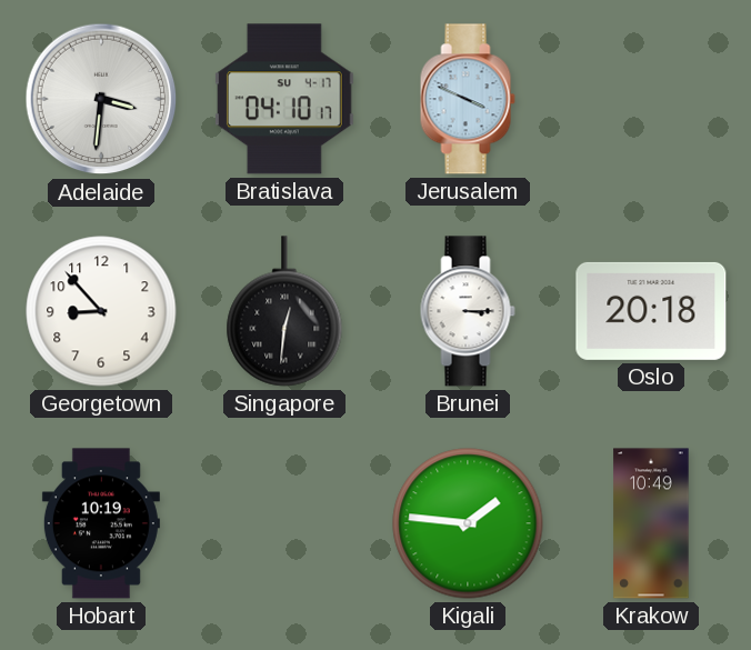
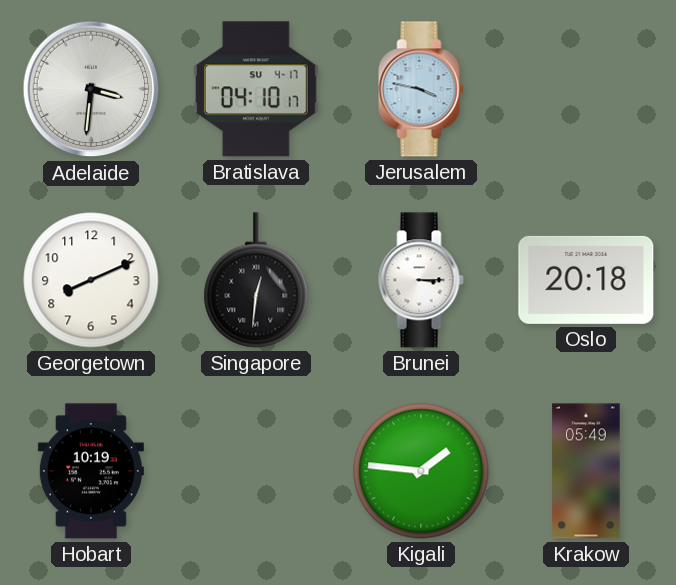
Jerusalem: 3:49 -> 3:47
Georgetown: 8:53 -> 8:11
Krakow: 10:49 -> 05:49
